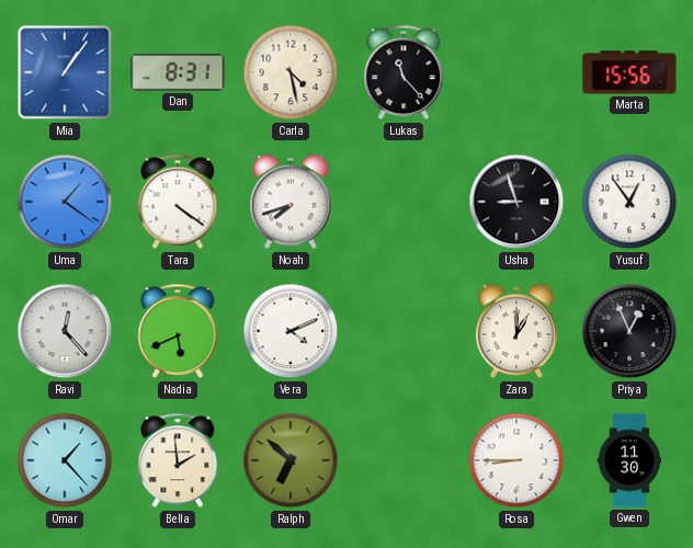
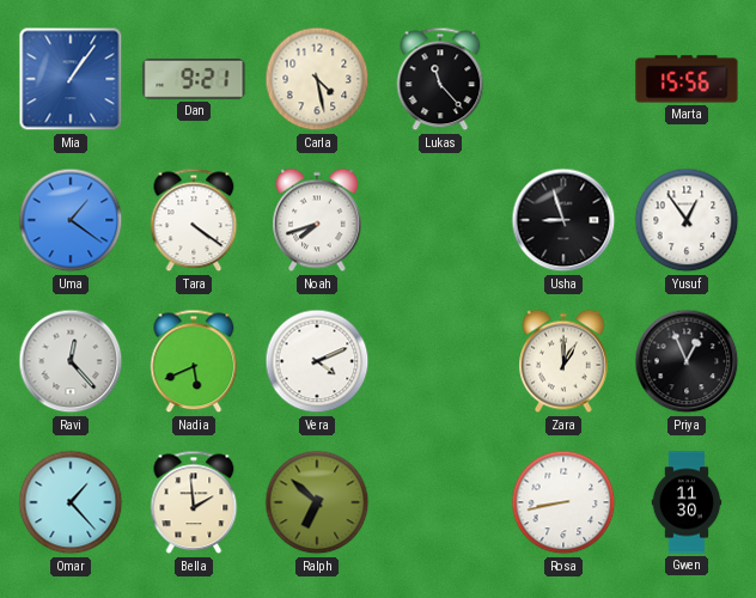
Dan: 8:31 -> 9:21
Rosa: 8:45 -> 8:43
